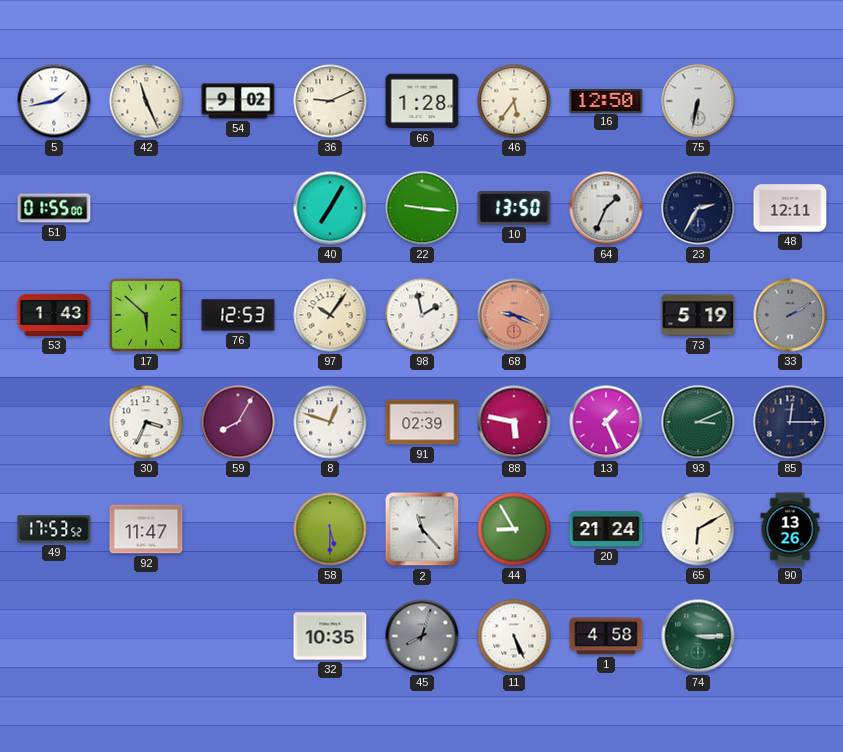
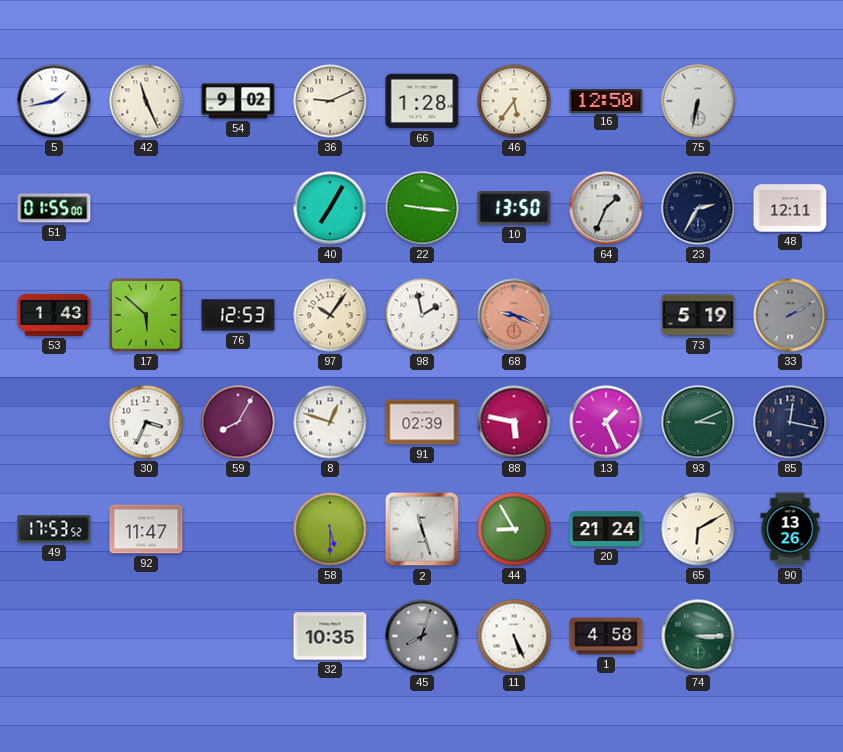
85: 12:15 -> 12:17
2: 11:23 -> 11:27
